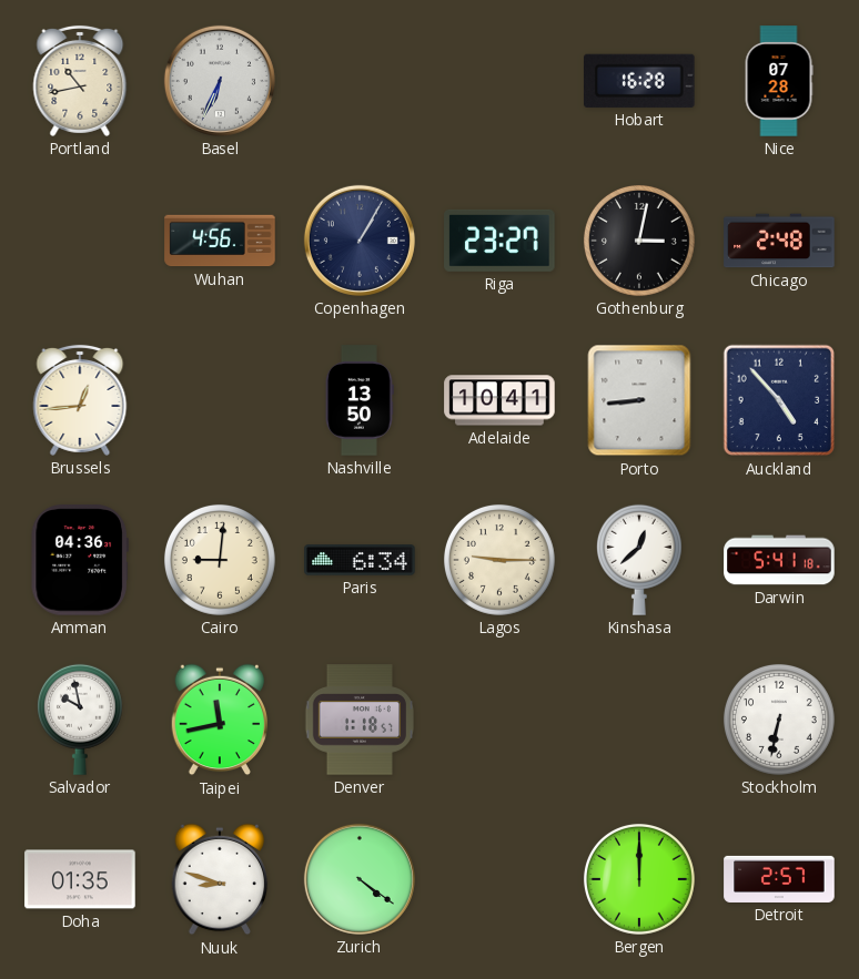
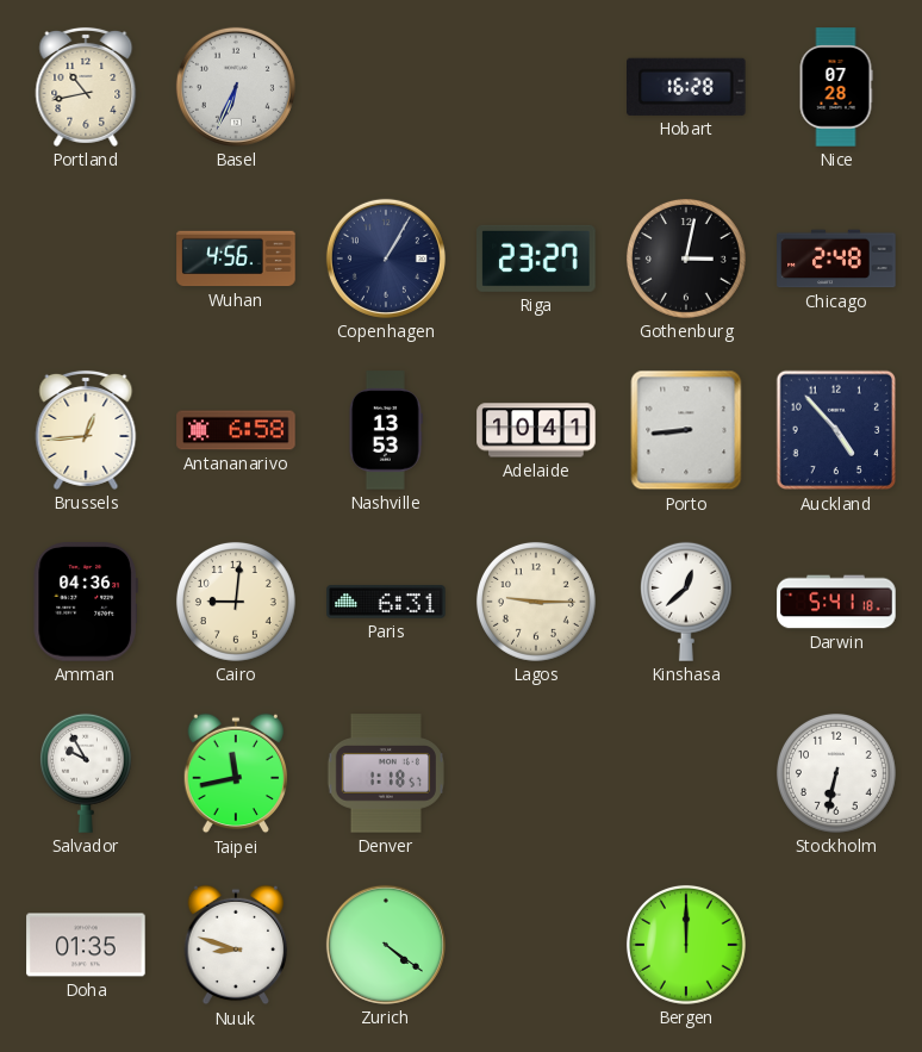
Antananarivo: none -> 6:58
Nashville: 13:50 -> 13:53
Paris: 6:34 -> 6:31
Salvador: 9:58 -> 9:55
Detroit: 2:57 -> none
